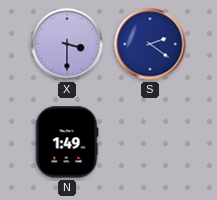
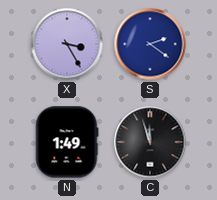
X: 3:30 -> 3:25
C: none -> 11:57
